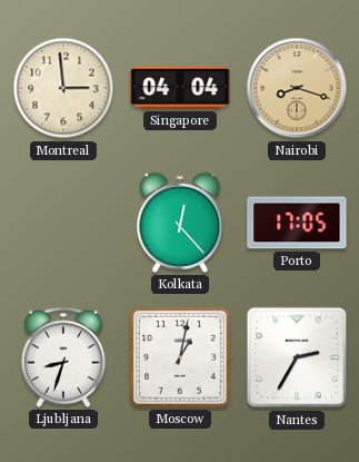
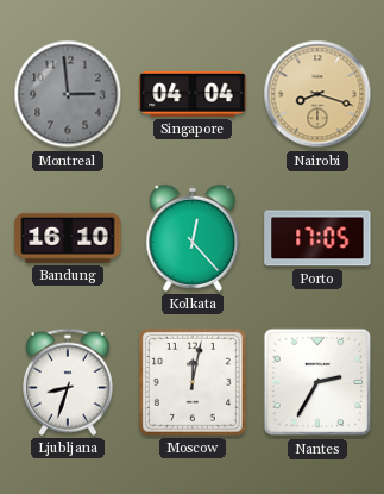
Montreal dial: cream -> grey
Bandung: none -> 16:10
Moscow: 1:02 -> 12:02
